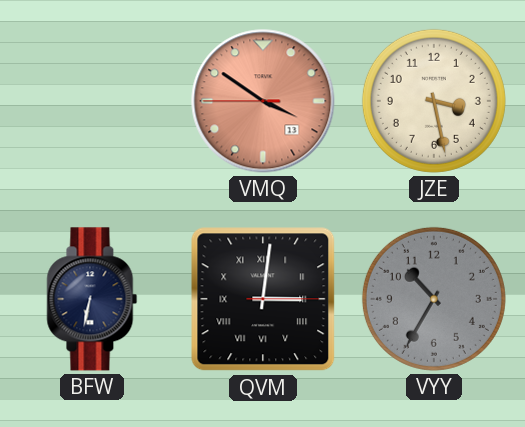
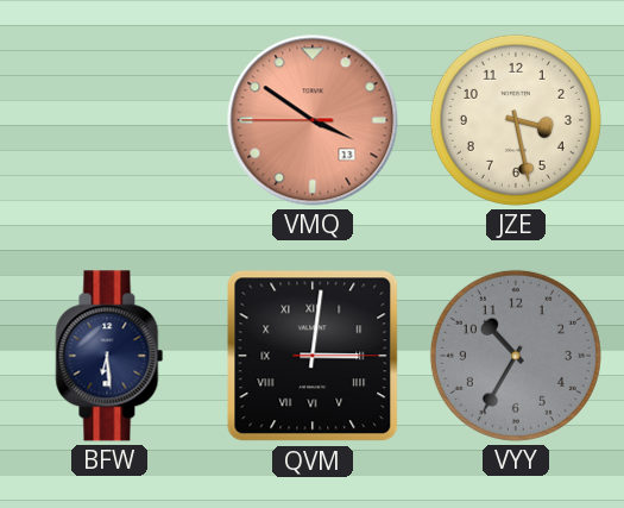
BFW: 6:32 -> 6:29
